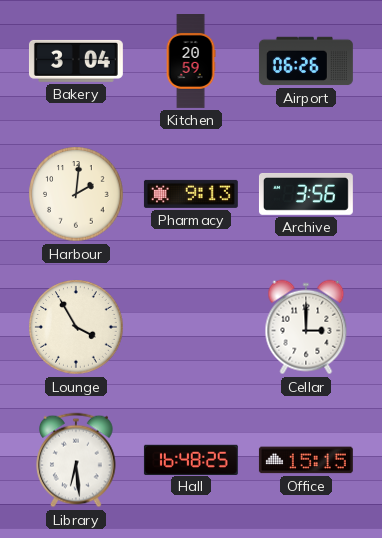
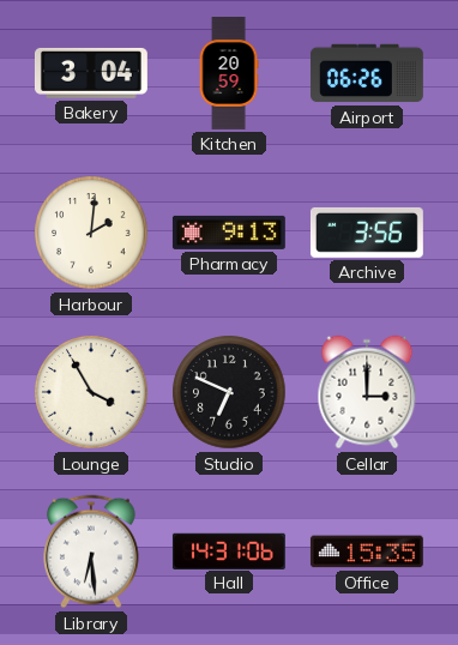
Studio: none -> 6:49
Hall: 16:48 -> 14:31
Office: 15:15 -> 15:35
